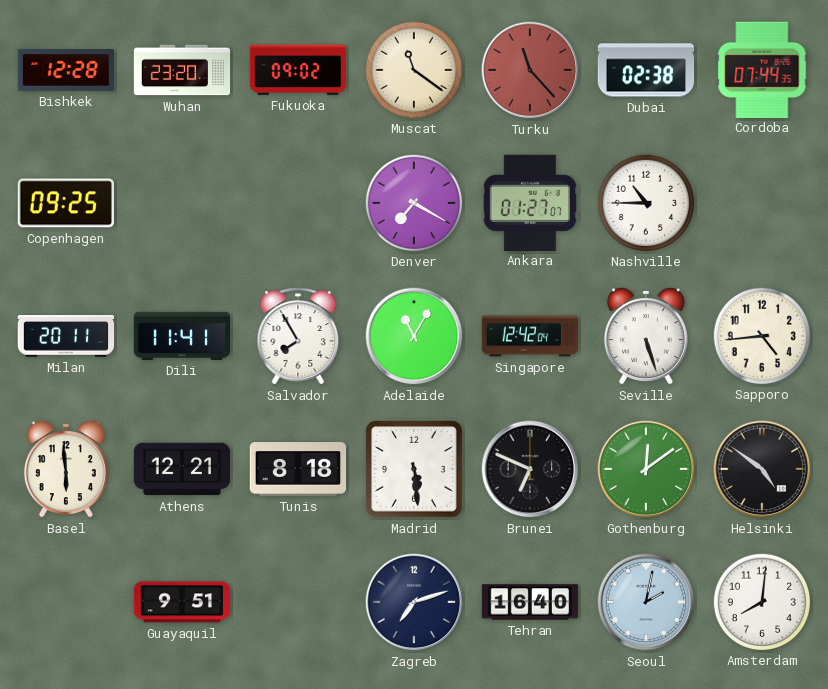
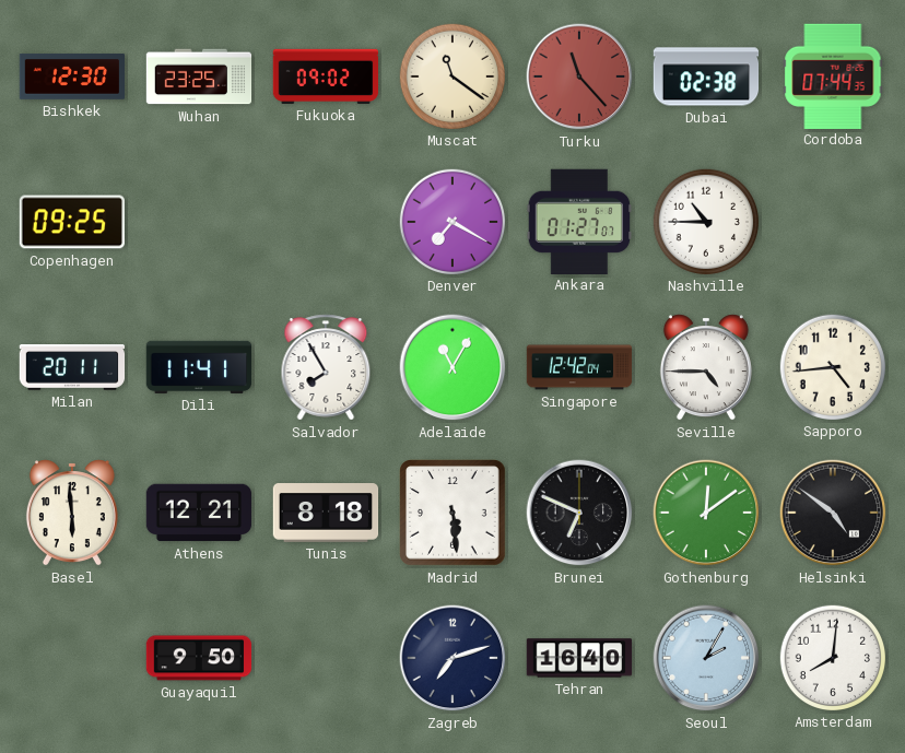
Bishkek: 12:28 -> 12:30
Wuhan: 23:20 -> 23:25
Seville: 5:27 -> 4:45
Guayaquil: 9:51 -> 9:50
Seoul: 2:02 -> 2:05
